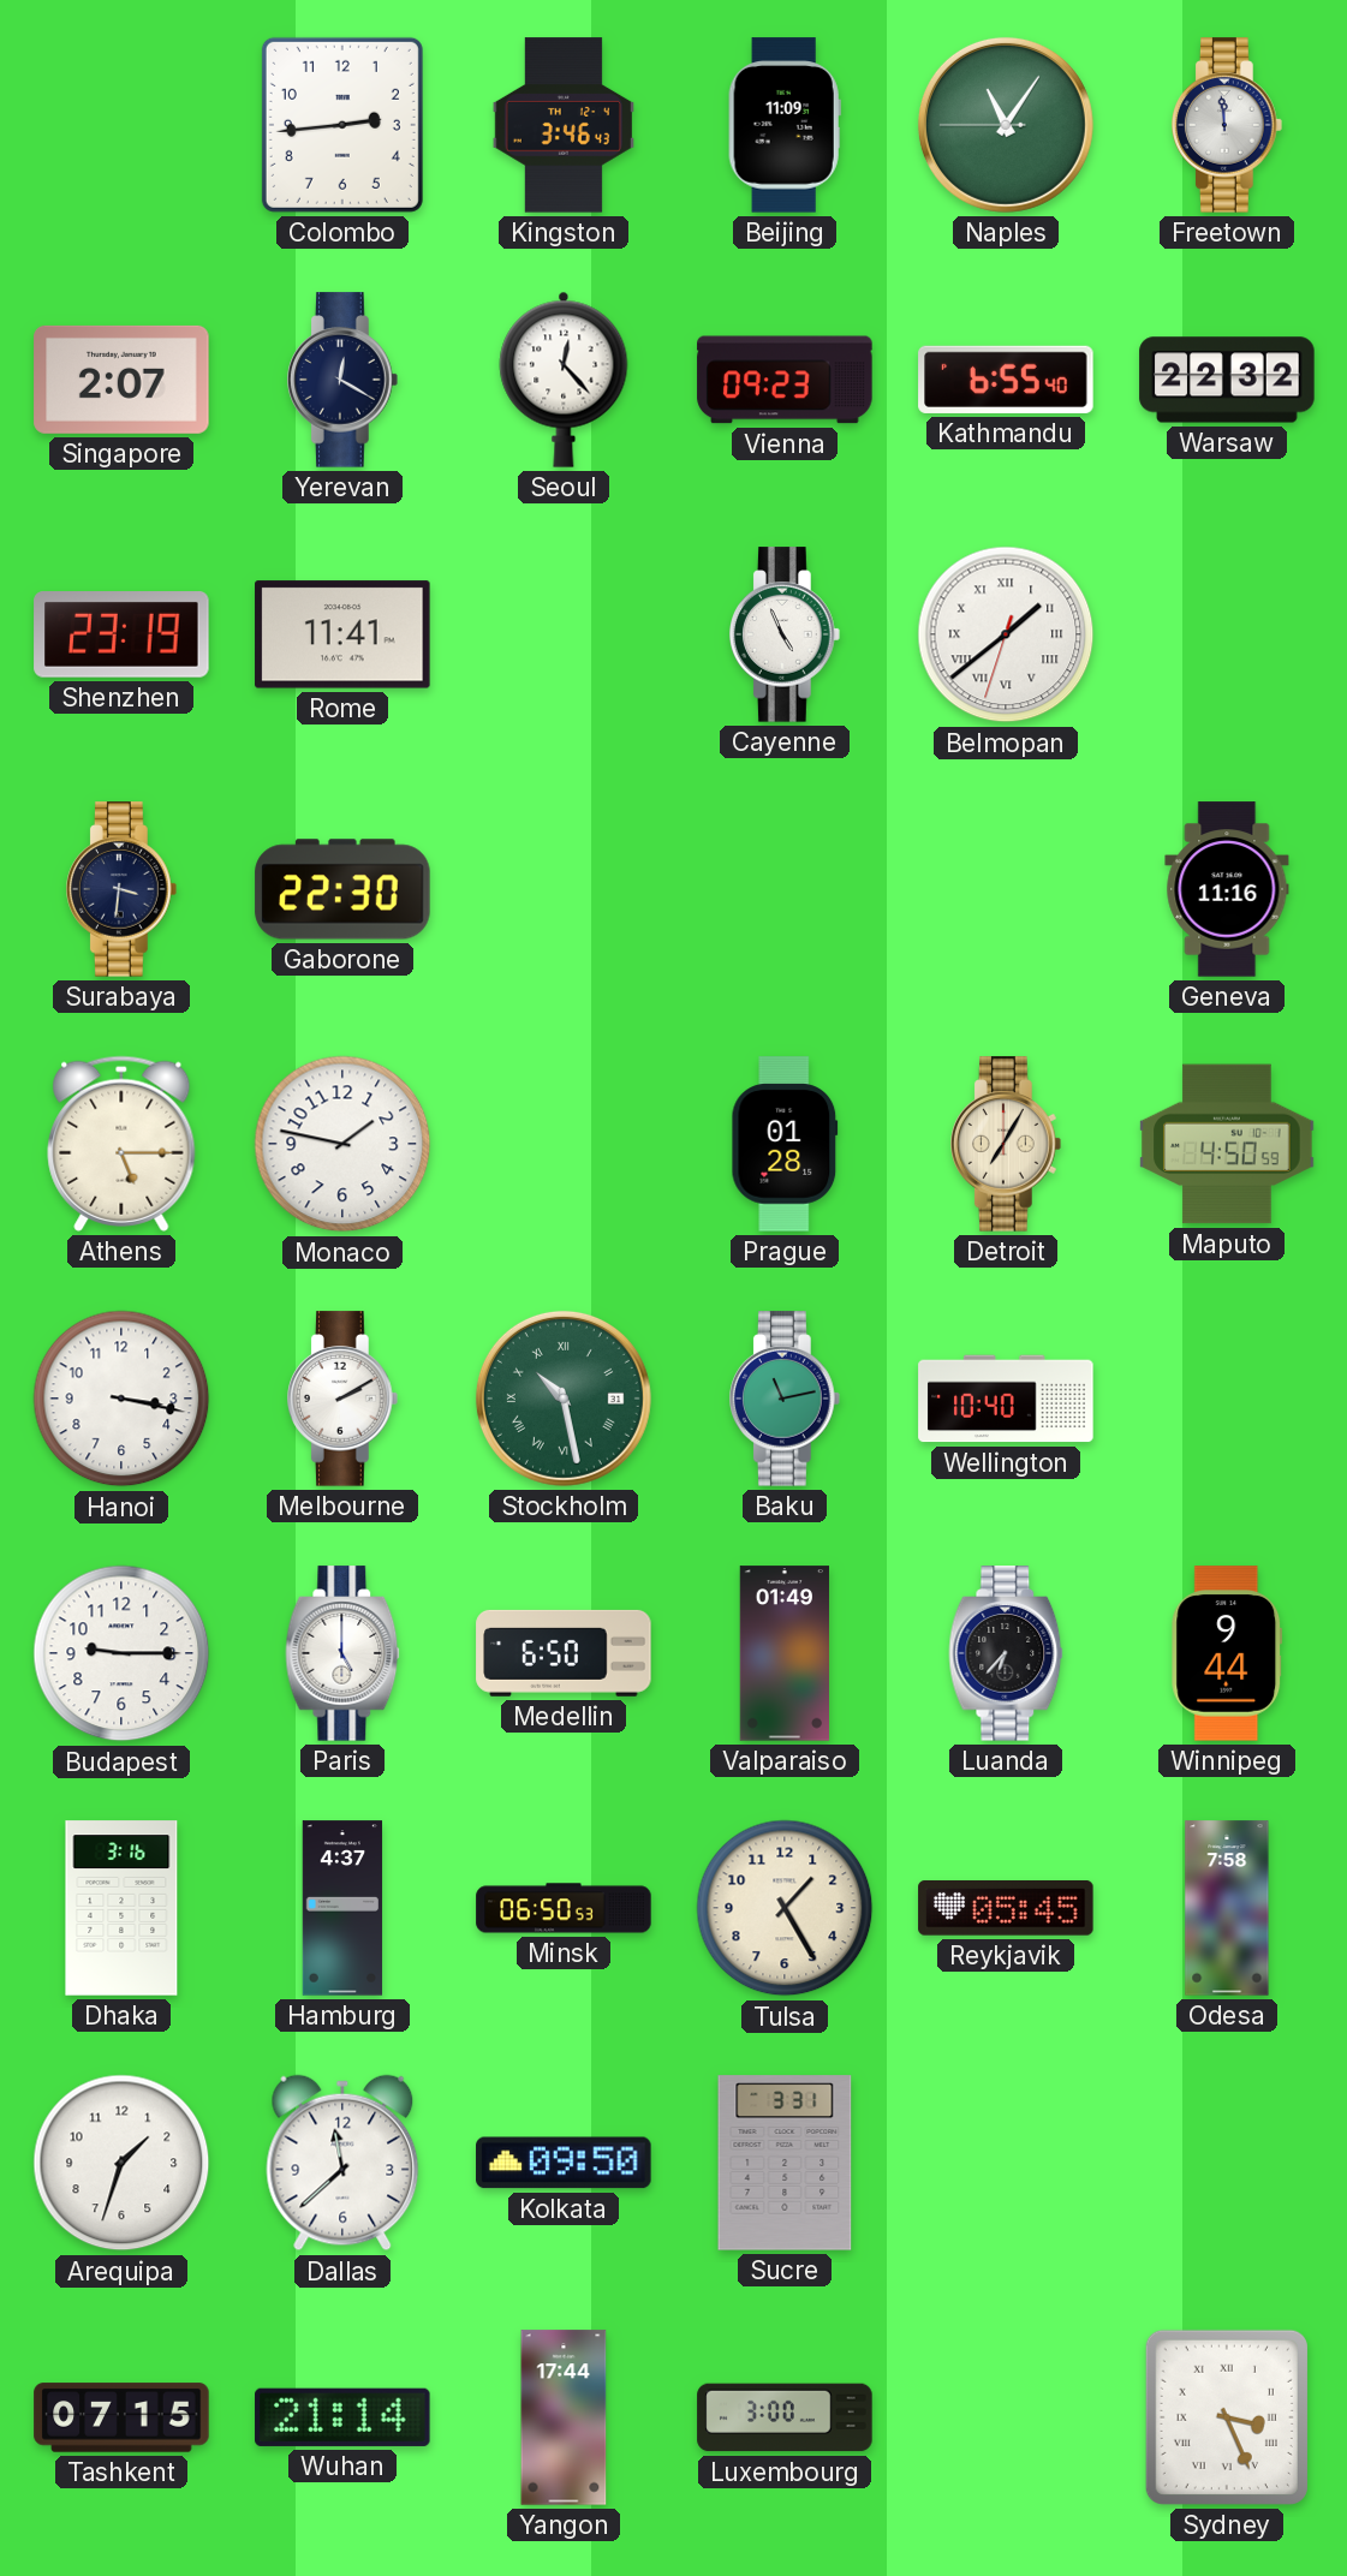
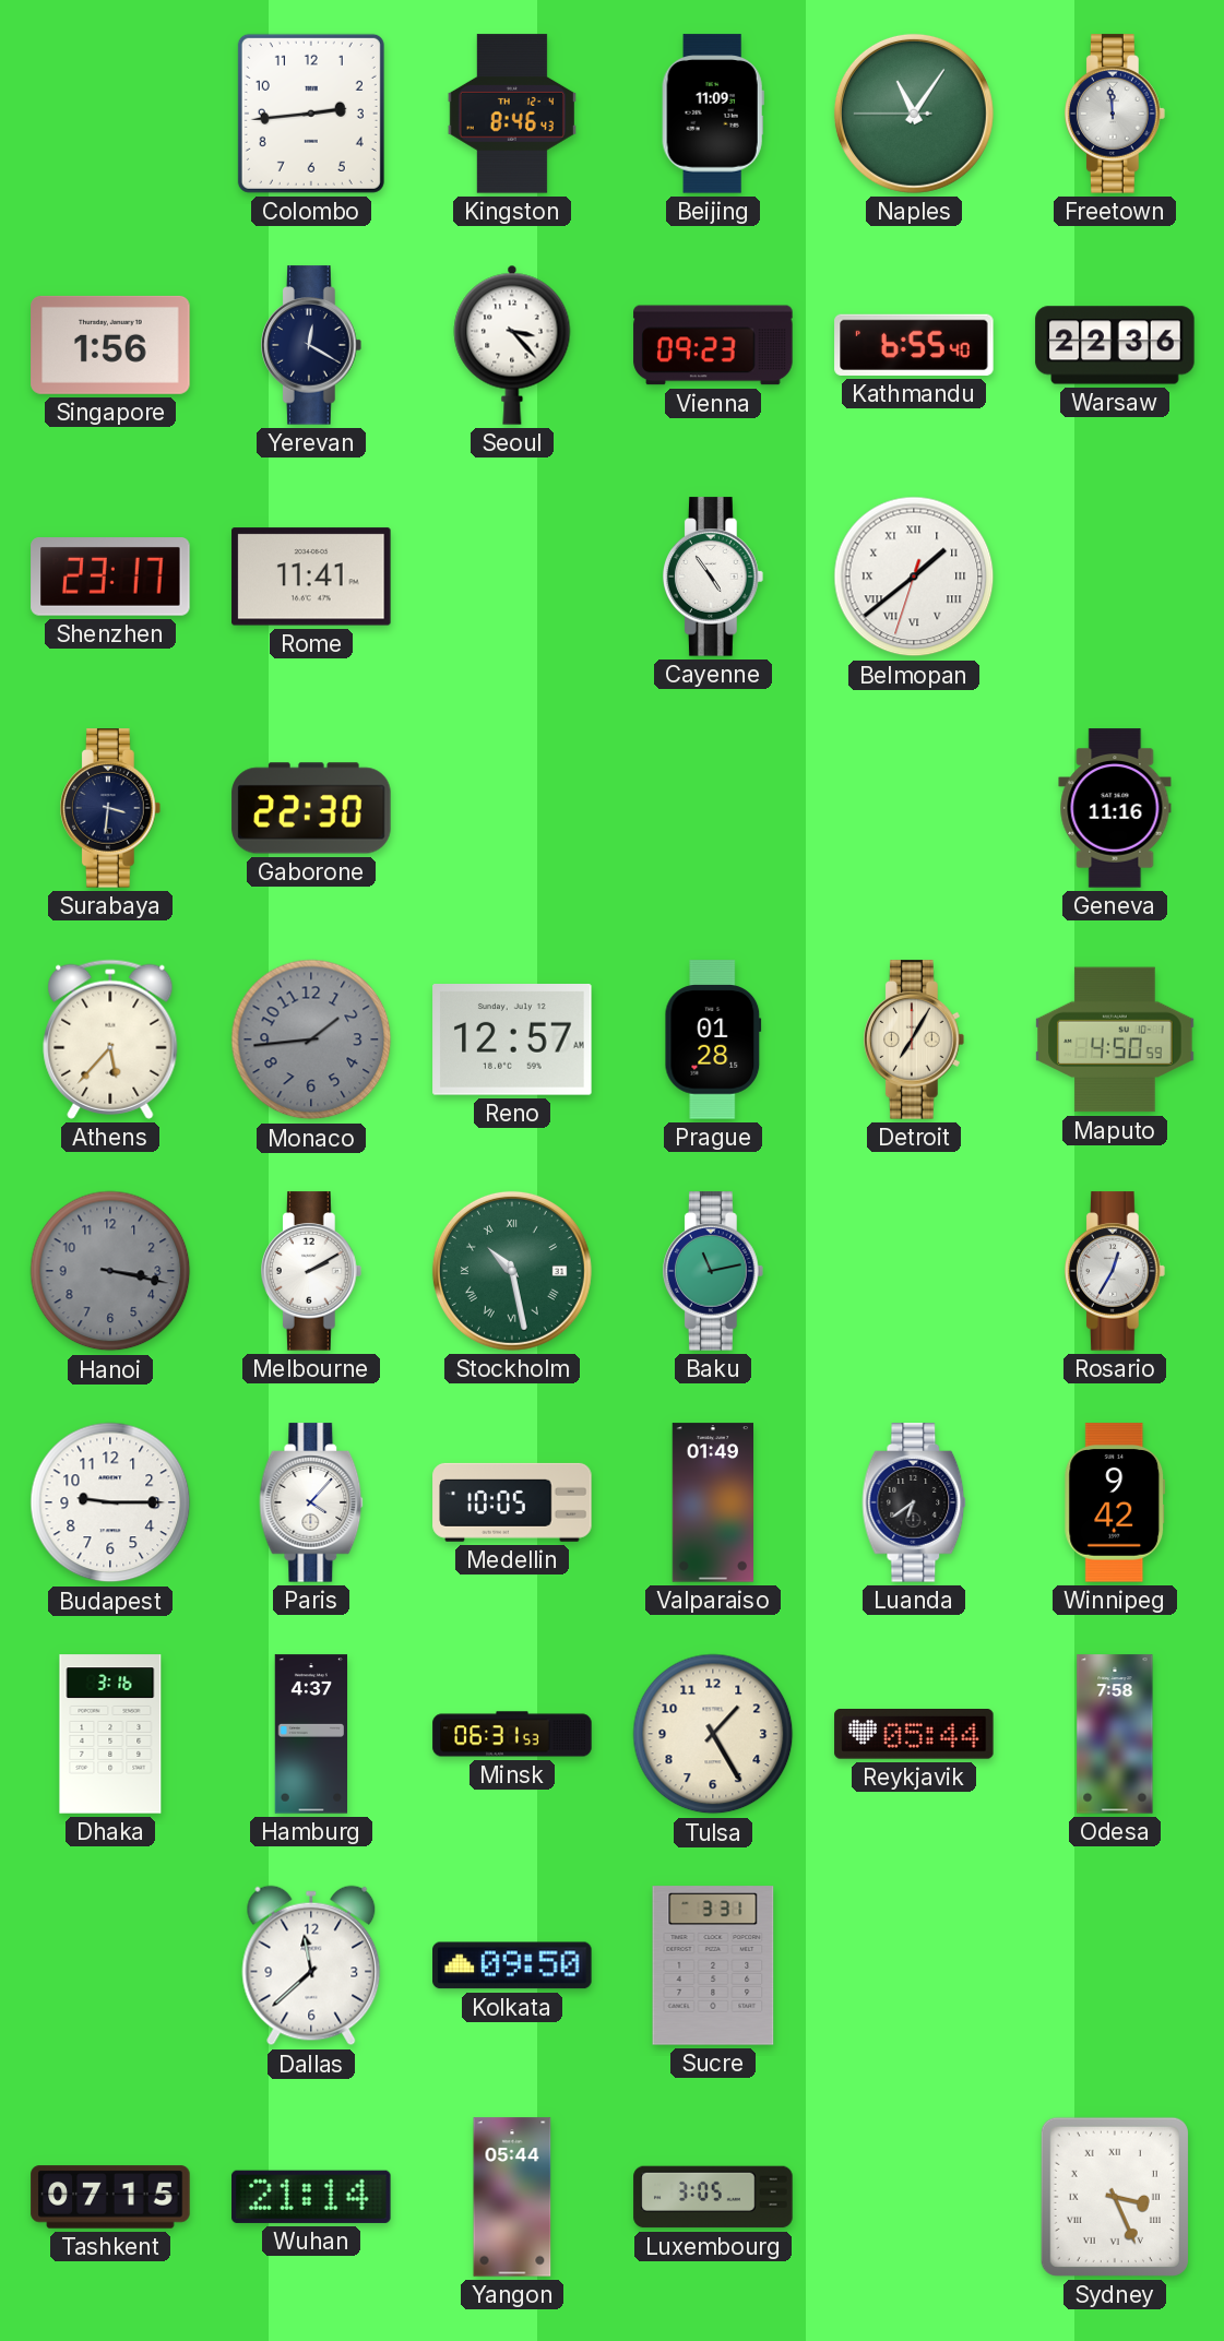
Kingston: 3:46 -> 8:46
Singapore: 2:07 -> 1:56
Seoul: 12:23 -> 3:23
Warsaw: 22:32 -> 22:36
Shenzhen: 23:19 -> 23:17
Cayenne: 4:56 -> 4:54
Athens: 5:15 -> 5:37
Monaco: 1:47 -> 1:44
Monaco dial: white -> grey
Reno: none -> 12:57
Hanoi dial: white -> grey
Wellington: 10:40 -> none
Rosario: none -> 12:35
Paris: 5:00 -> 4:07
Medellin: 6:50 -> 10:05
Luanda: 6:37 -> 6:39
Winnipeg: 9:44 -> 9:42
Minsk: 06:50 -> 06:31
Reykjavik: 05:45 -> 05:44
Arequipa: 1:33 -> none
Yangon: 17:44 -> 05:44
Luxembourg: 3:00 -> 3:05
